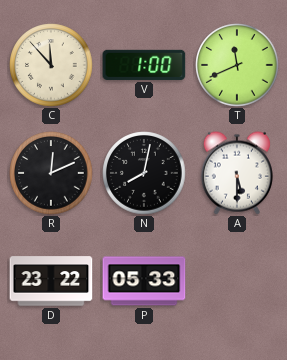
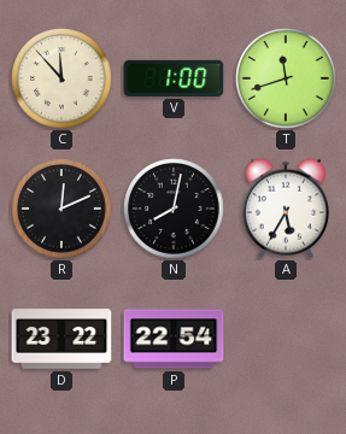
T: 11:41 -> 11:42
A: 5:30 -> 5:35
P: 05:33 -> 22:54
